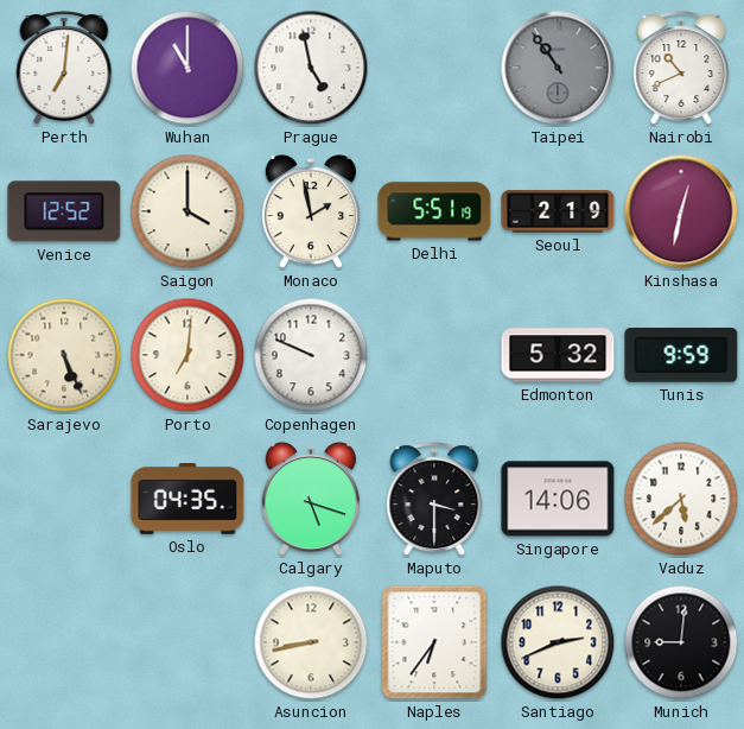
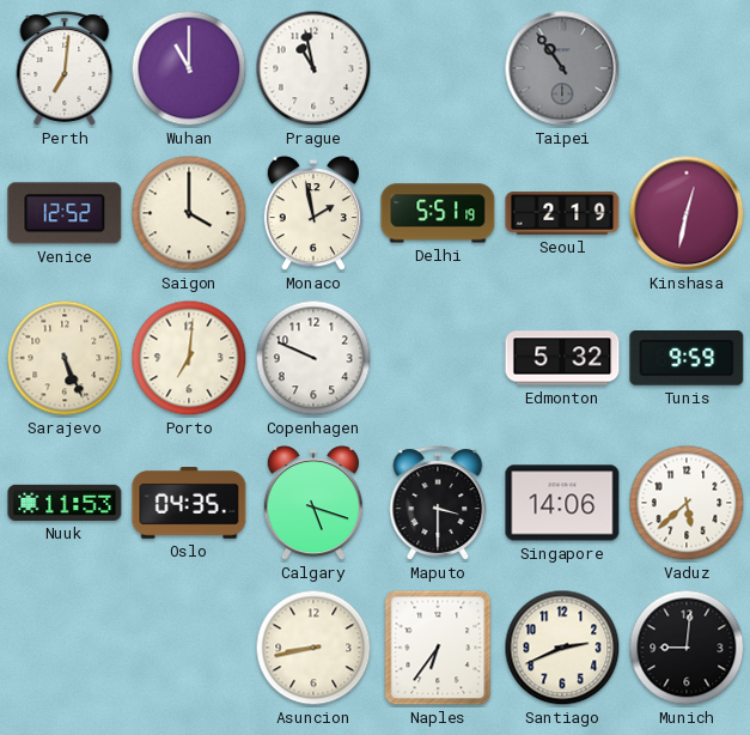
Prague: 4:58 -> 10:58
Nairobi: 10:41 -> none
Nuuk: none -> 11:53
